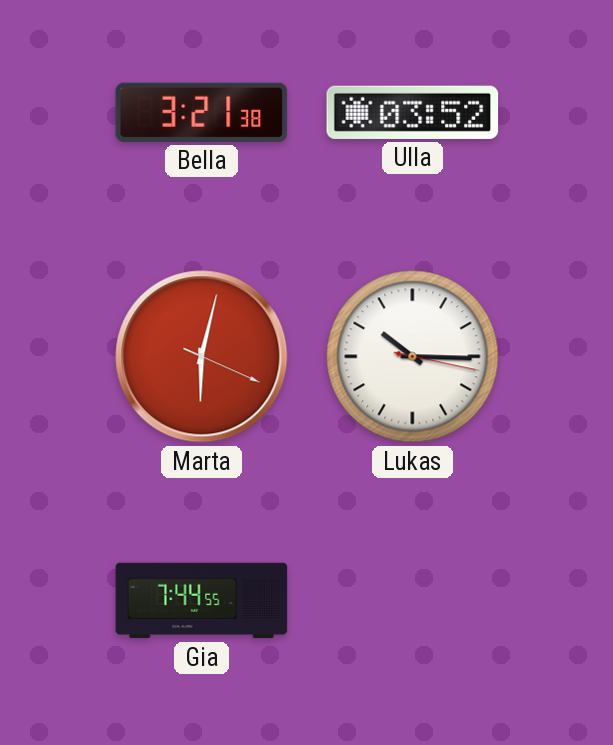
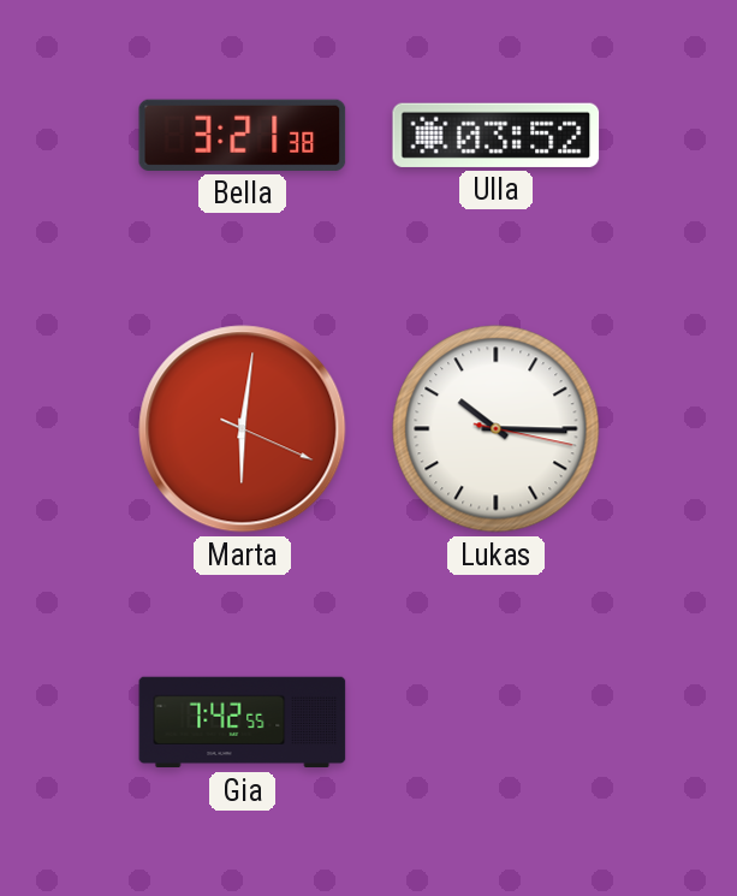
Marta: 6:02 -> 6:01
Gia: 7:44 -> 7:42
